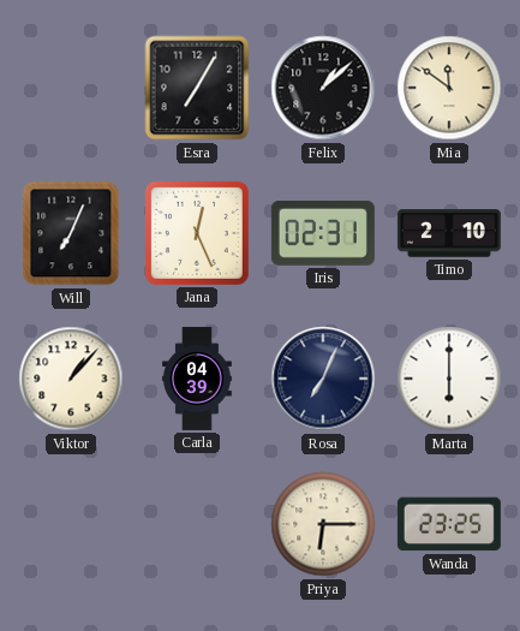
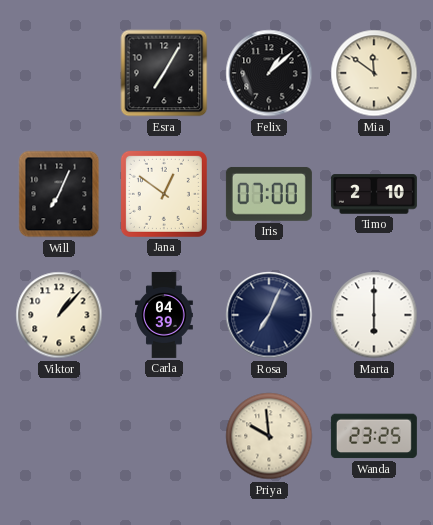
Jana: 12:26 -> 12:51
Iris: 02:31 -> 07:00
Priya: 6:15 -> 9:59
